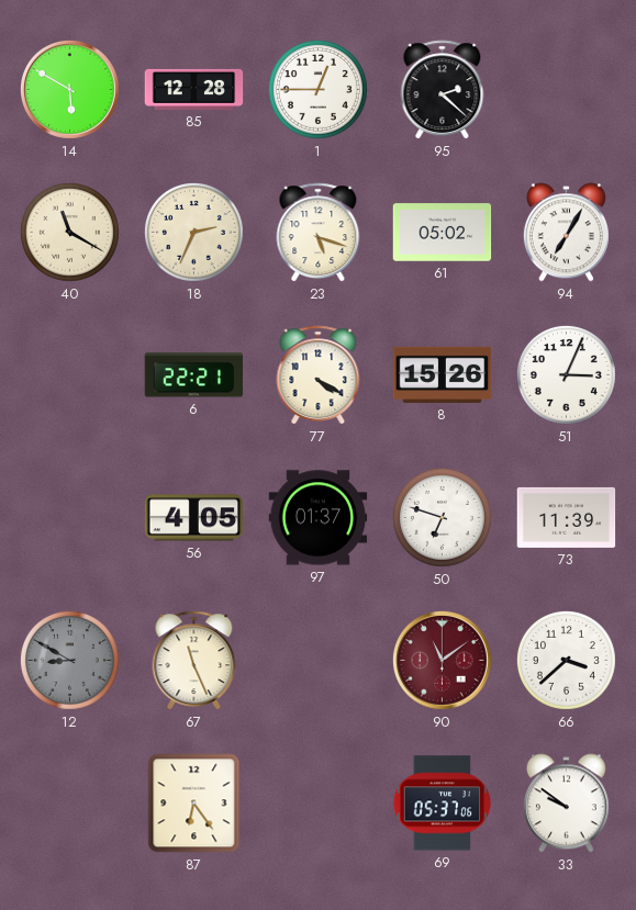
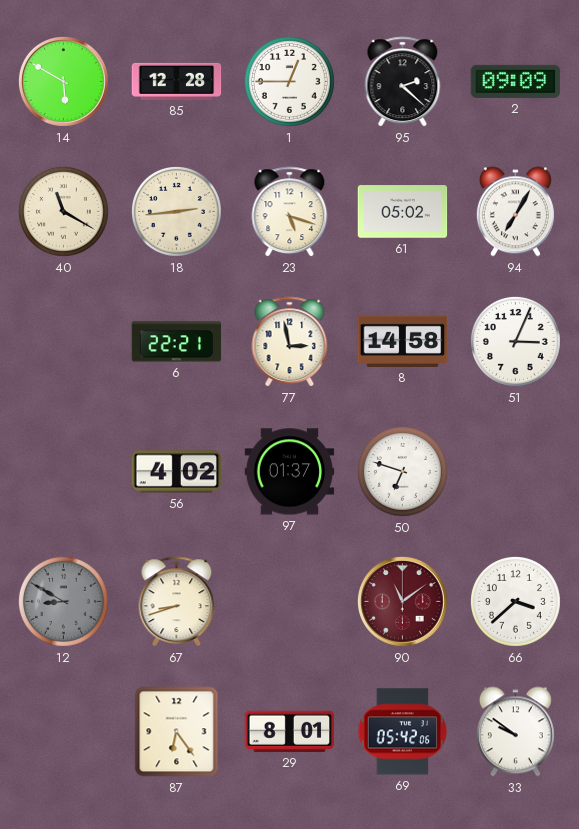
2: none -> 09:09
18: 2:34 -> 2:44
77: 4:20 -> 2:58
8: 15:26 -> 14:58
56: 4:05 -> 4:02
73: 11:39 -> none
67: 11:26 -> 8:42
29: none -> 8:01
69: 05:37 -> 05:42
